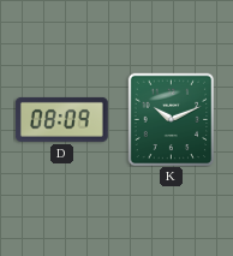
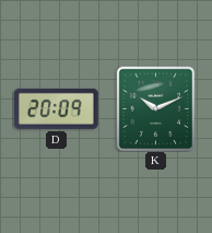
D: 08:09 -> 20:09
